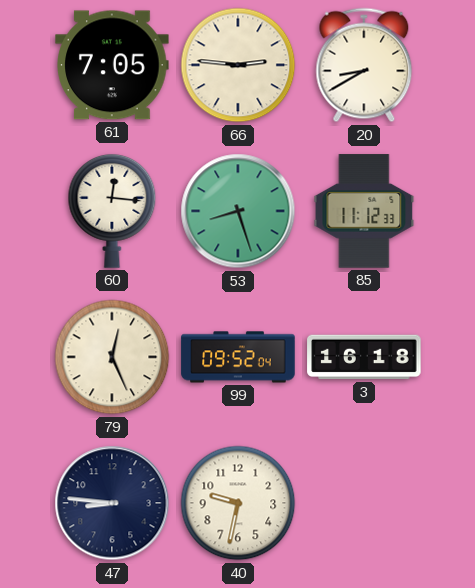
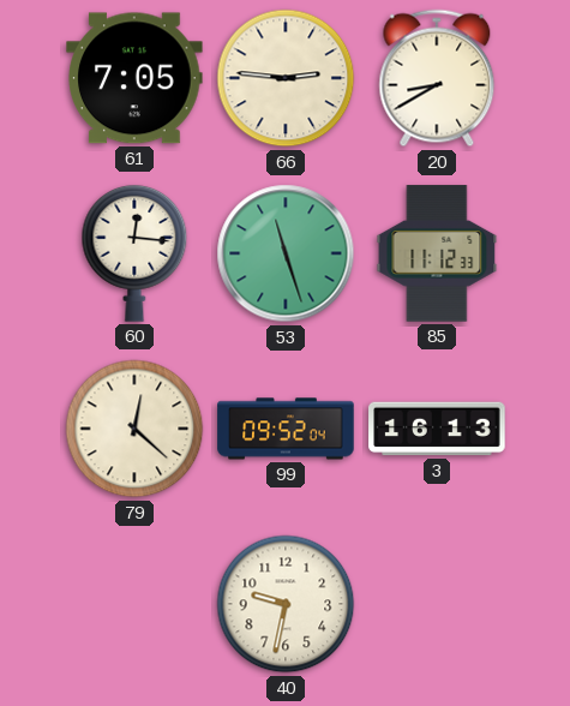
53: 8:27 -> 11:27
79: 12:26 -> 12:22
3: 16:18 -> 16:13
47: 8:46 -> none
